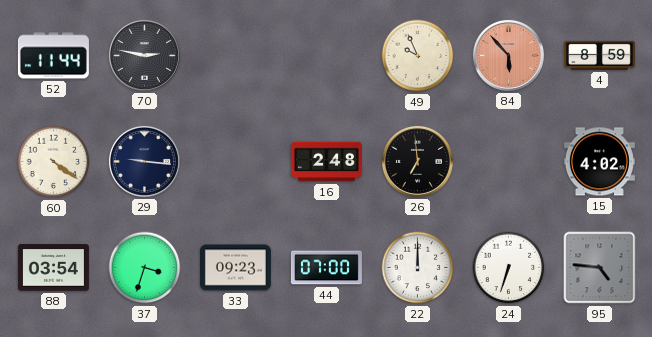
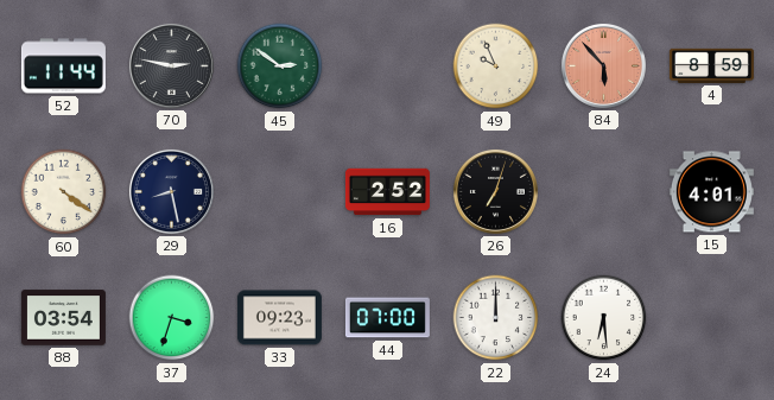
45: none -> 2:51
29: 9:16 -> 8:28
16: 2:48 -> 2:52
26: 6:59 -> 7:03
15: 4:02 -> 4:01
24: 6:33 -> 6:29
95: 4:46 -> none
